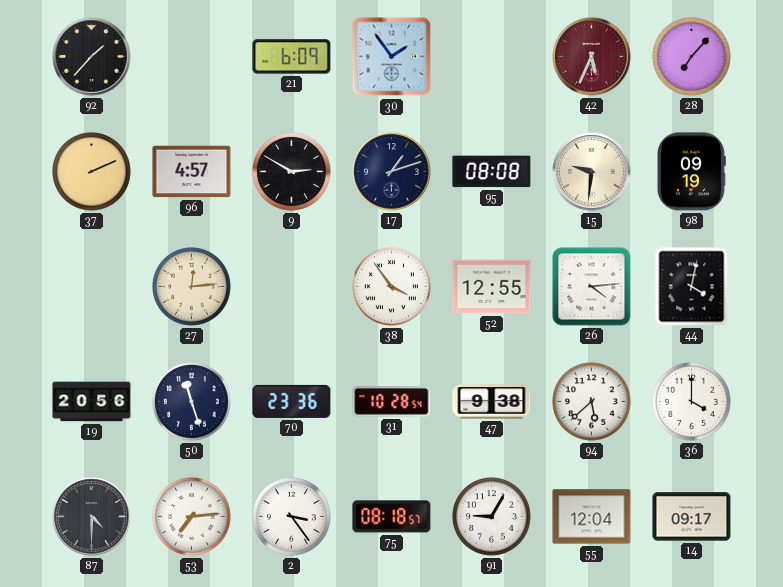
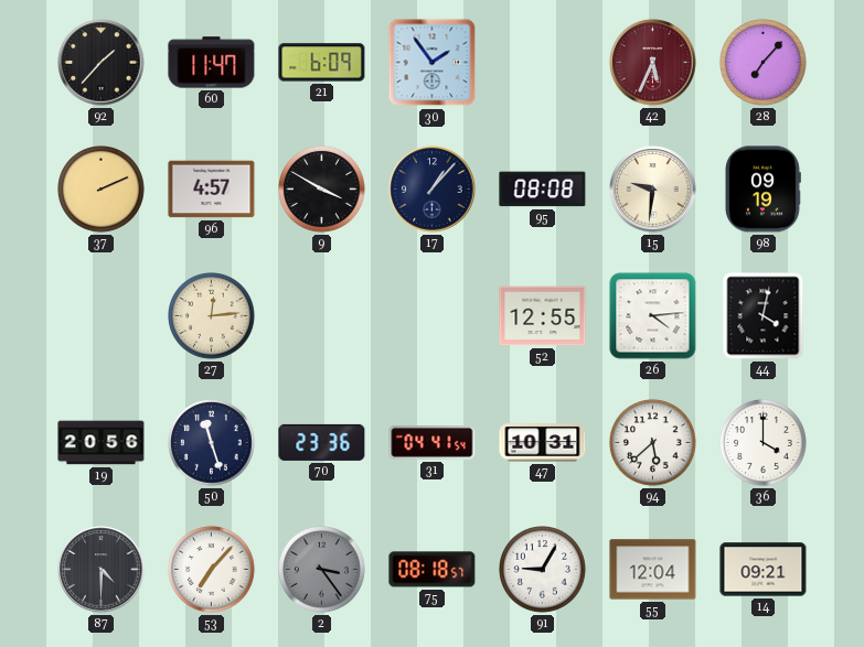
60: none -> 11:47
9: 2:50 -> 3:50
17: 1:12 -> 1:07
38: 3:54 -> none
31: 10:28 -> 04:41
47: 9:38 -> 10:31
53: 7:14 -> 7:07
2 dial: white -> grey
14: 09:17 -> 09:21
